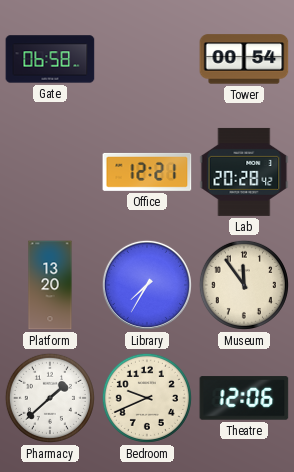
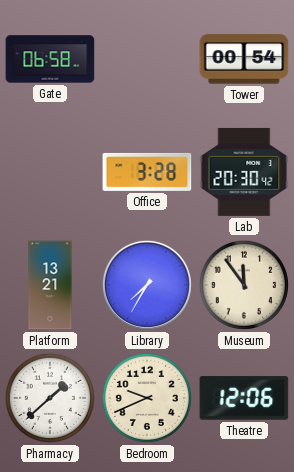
Office: 12:21 -> 3:28
Lab: 20:28 -> 20:30
Platform: 13:20 -> 13:21
